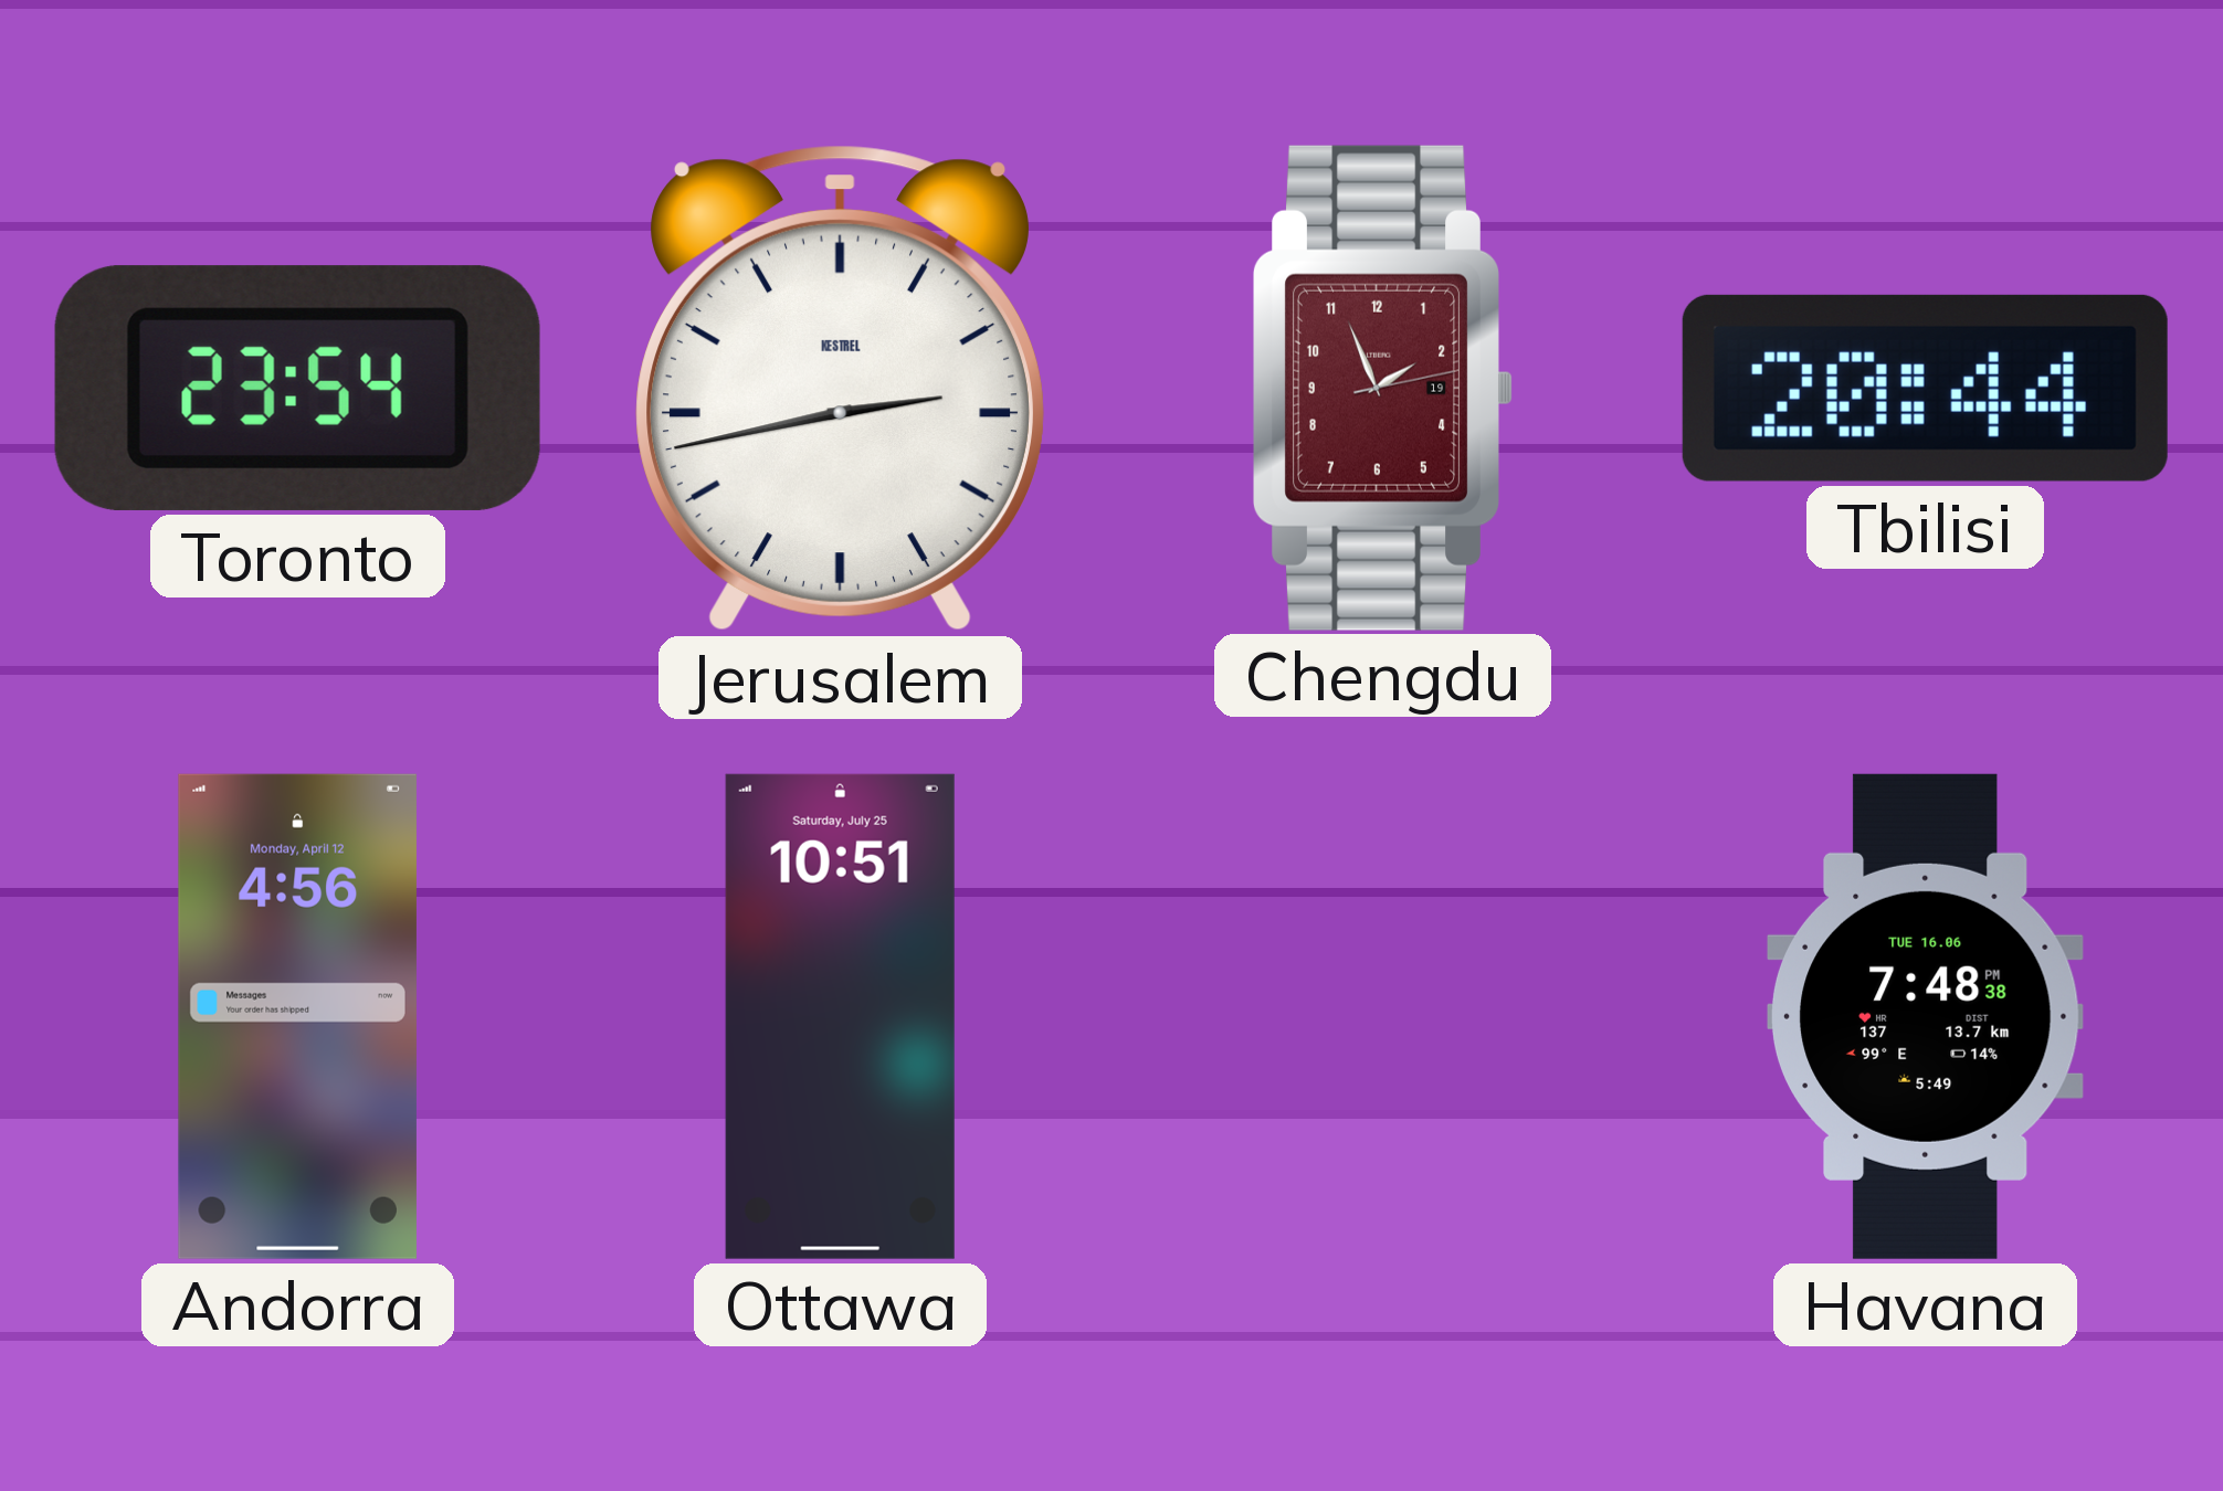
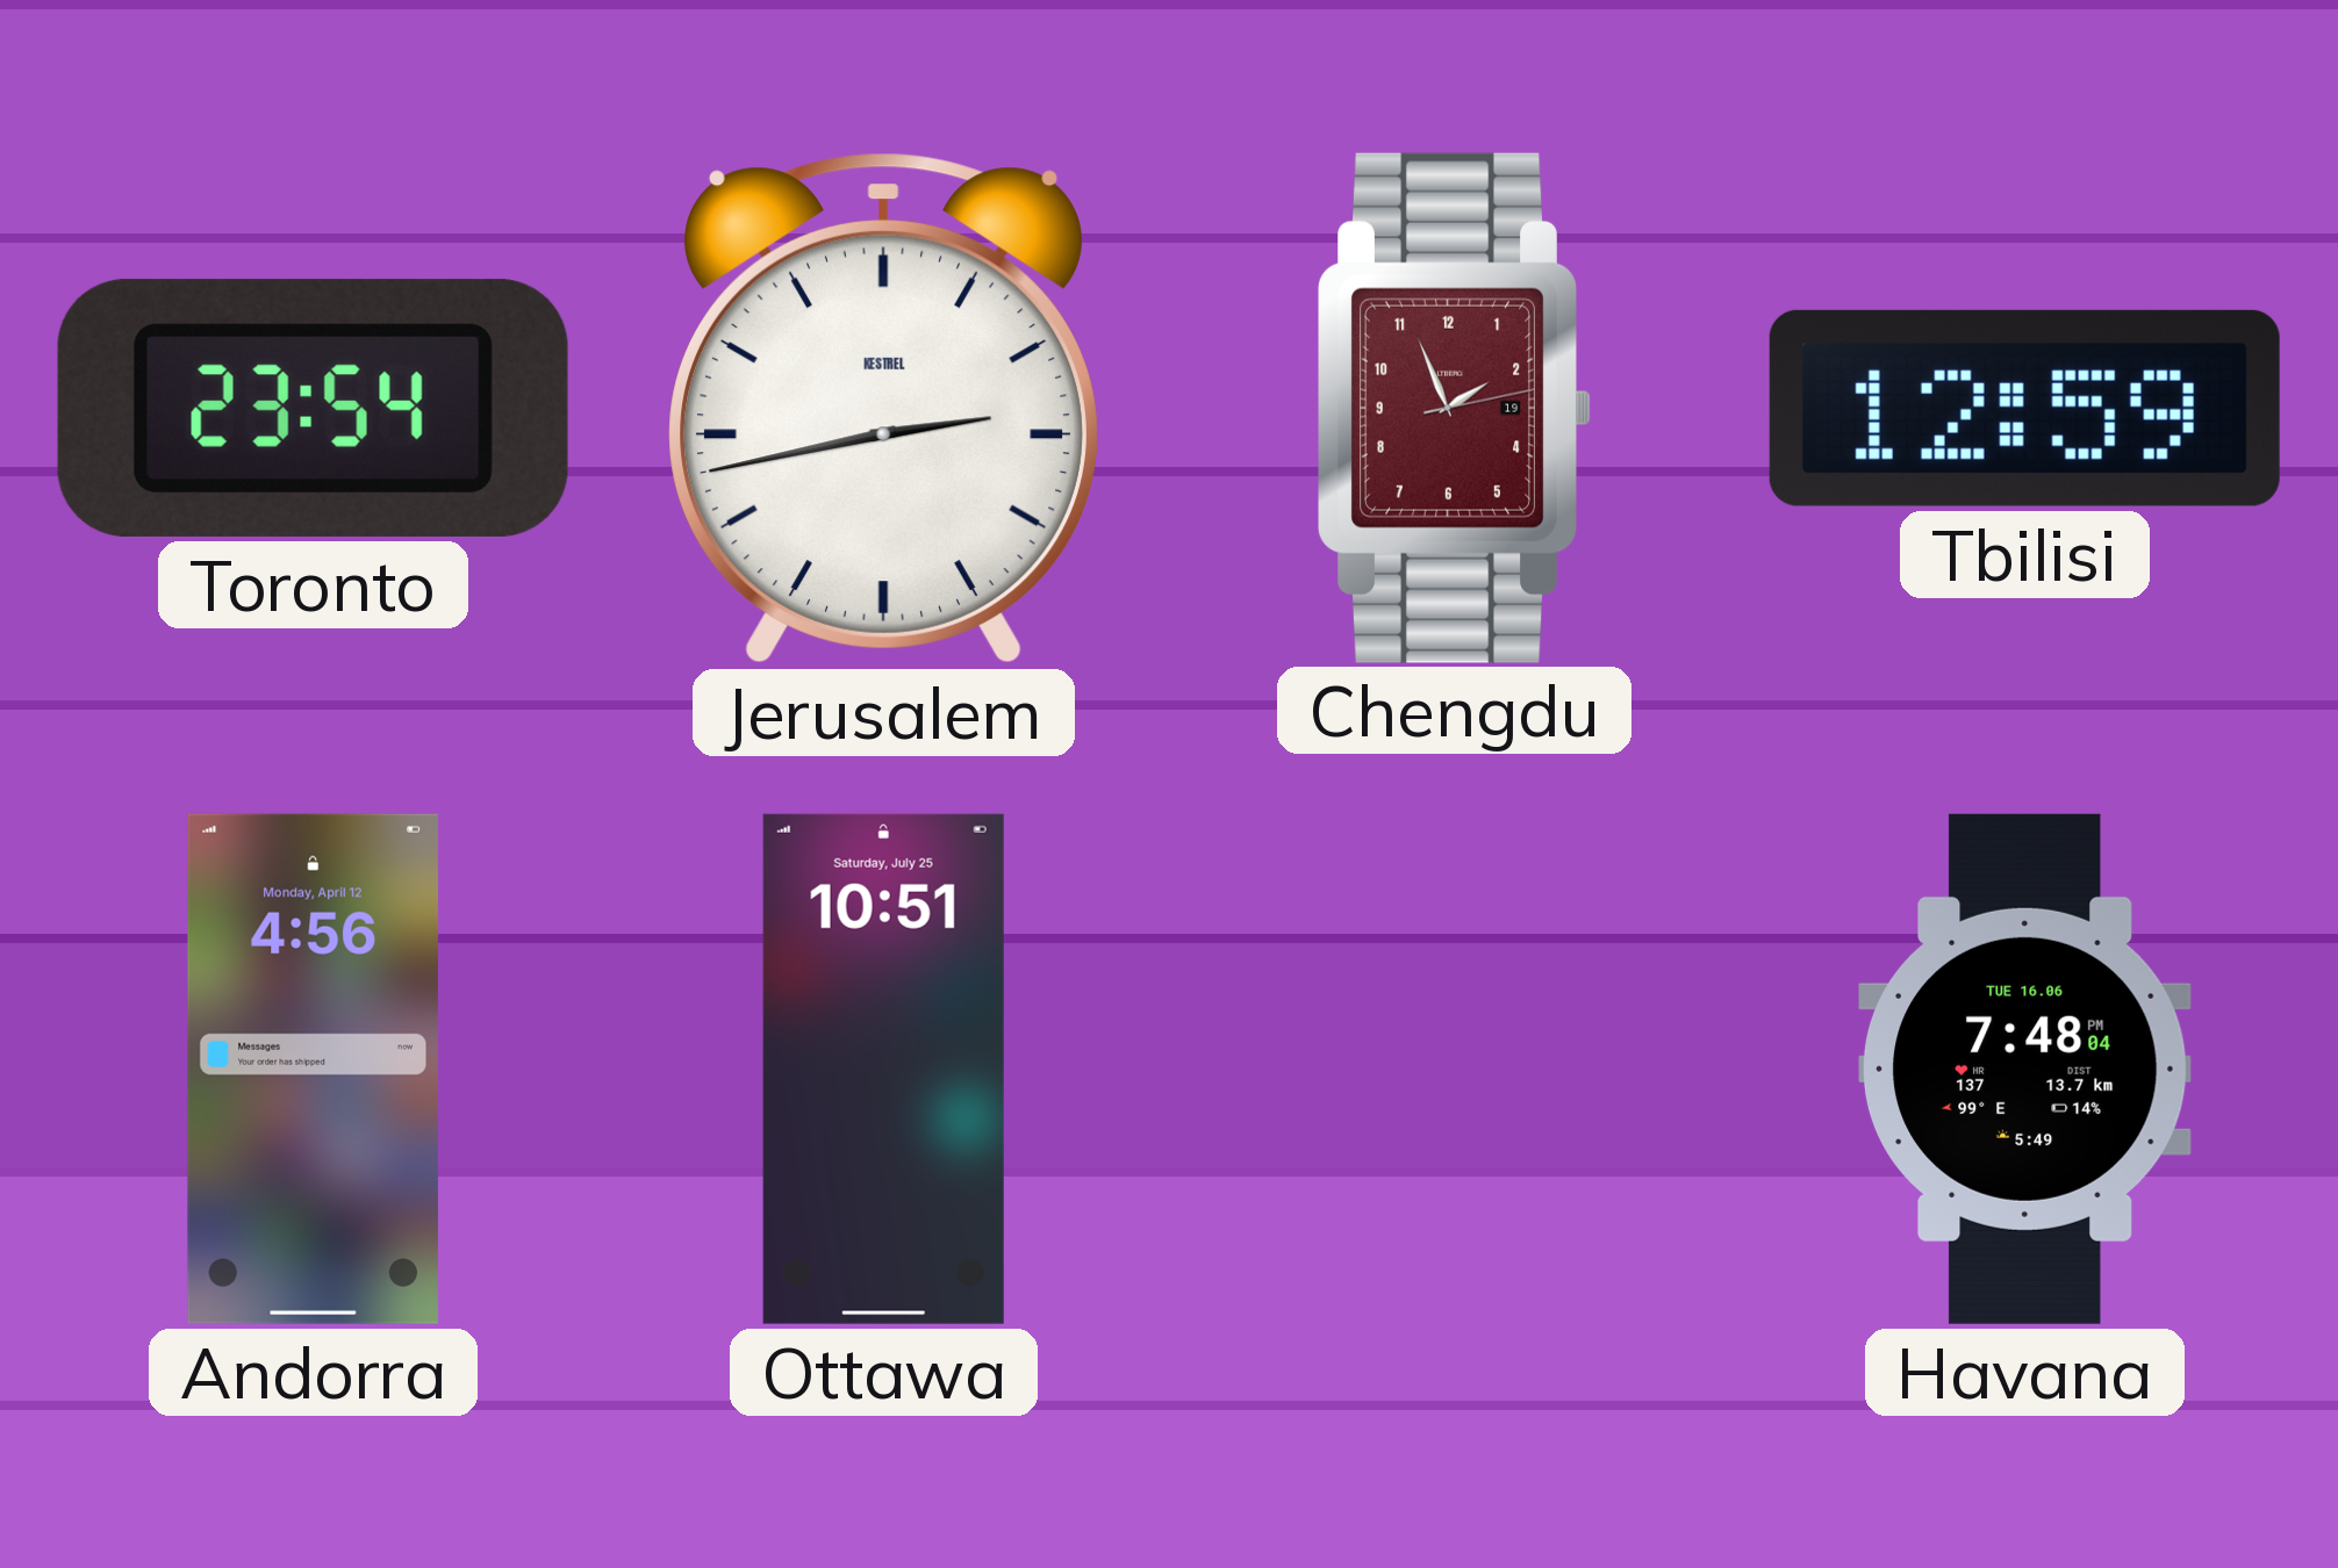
Tbilisi: 20:44 -> 12:59
Havana: 7:48:38 PM -> 7:48:04 PM
